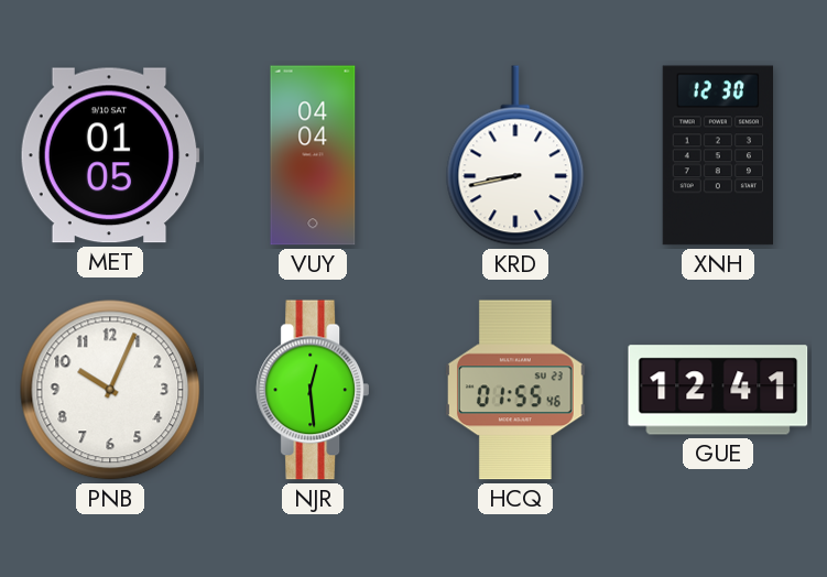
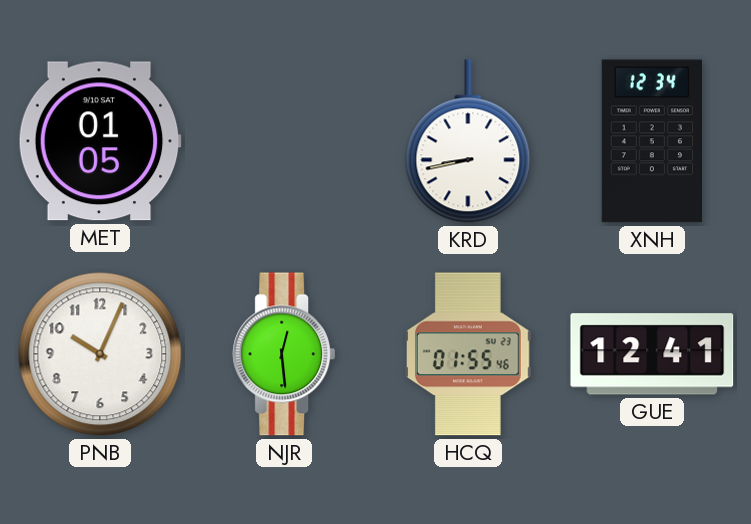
VUY: 04:04 -> none
XNH: 12:30 -> 12:34
